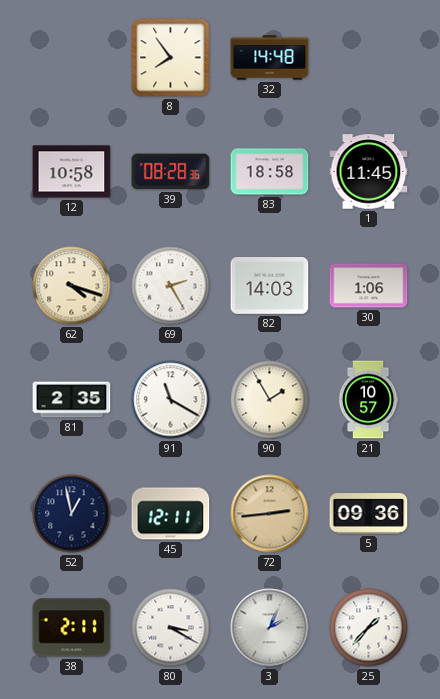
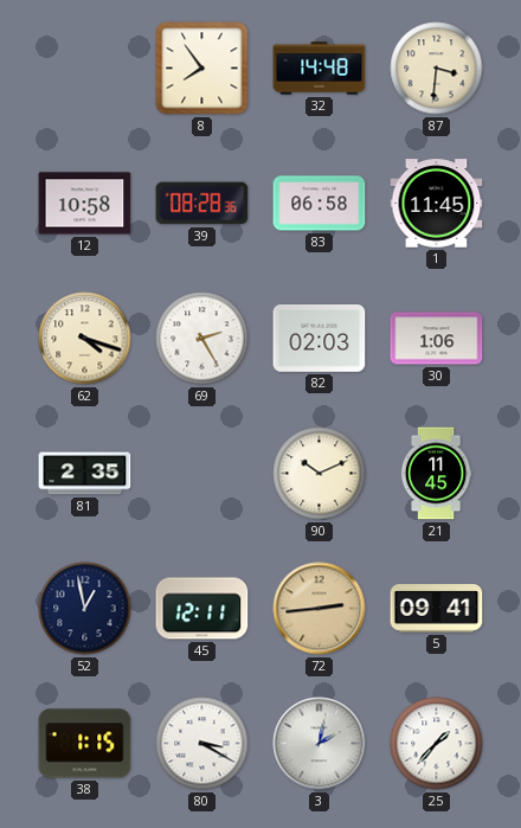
87: none -> 3:31
83: 18:58 -> 06:58
82: 14:03 -> 02:03
91: 11:20 -> none
90: 1:55 -> 10:11
21: 10:57 -> 11:45
5: 09:36 -> 09:41
38: 2:11 -> 1:15
3: 2:04 -> 2:02
